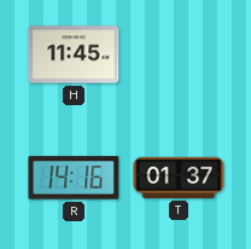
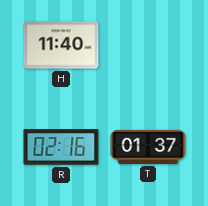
H: 11:45 -> 11:40
R: 14:16 -> 02:16
